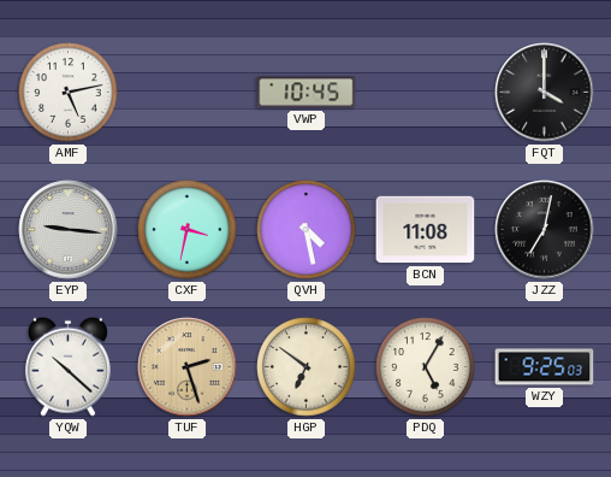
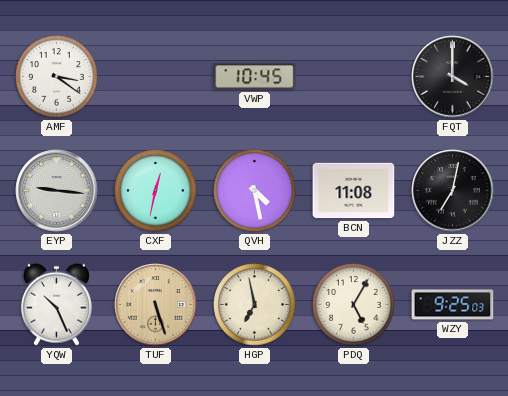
AMF: 5:13 -> 3:21
CXF: 3:32 -> 12:32
YQW: 10:22 -> 10:26
TUF: 2:27 -> 5:27
HGP: 6:51 -> 6:58
